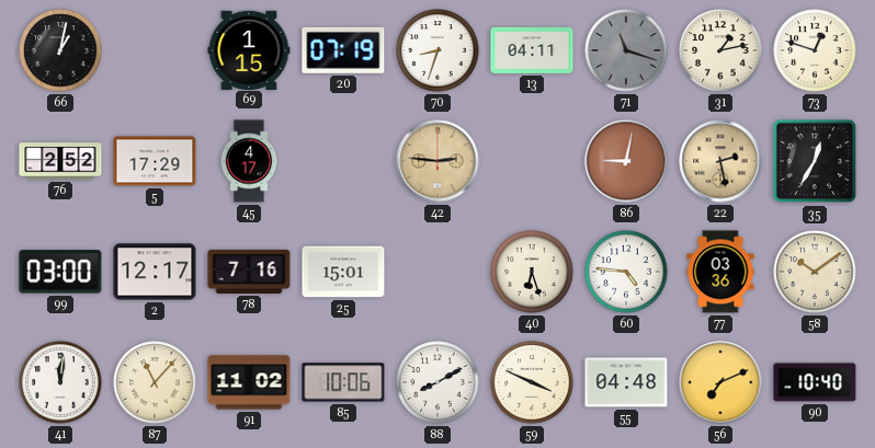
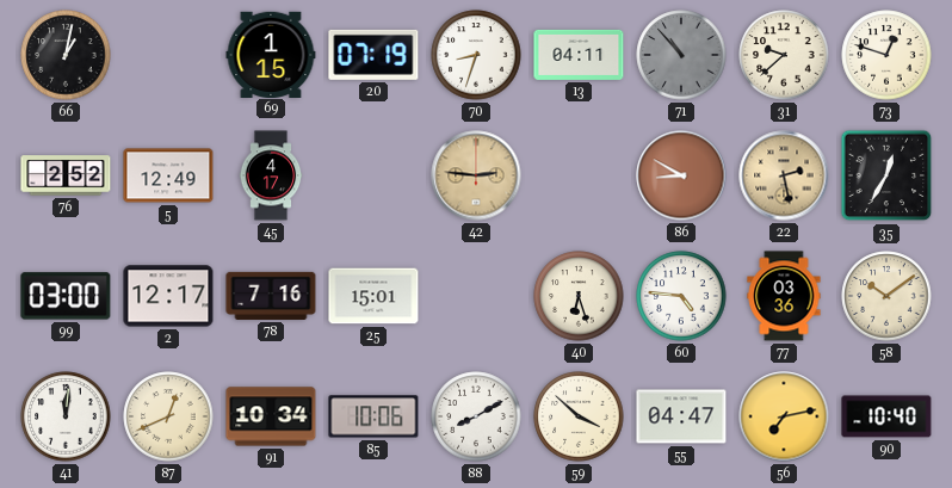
71: 11:18 -> 10:53
31: 1:13 -> 9:38
5: 17:29 -> 12:49
86: 9:02 -> 8:50
87: 11:07 -> 12:41
91: 11:02 -> 10:34
59: 3:49 -> 3:52
55: 04:48 -> 04:47
56: 7:11 -> 7:13
